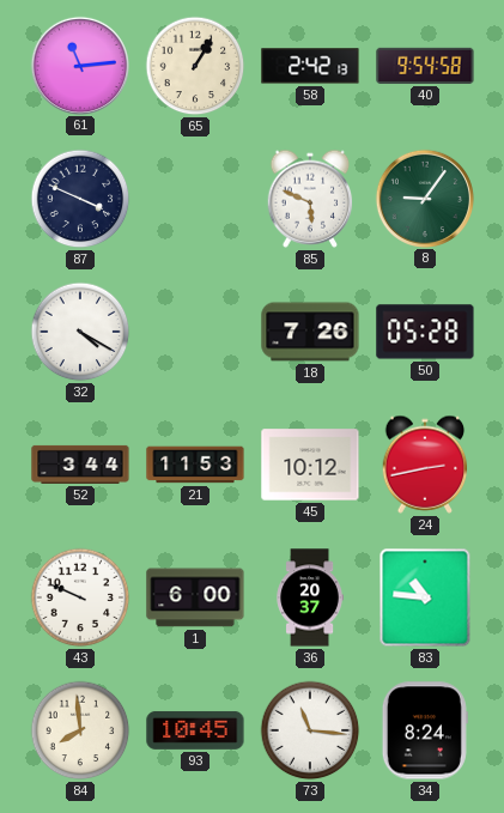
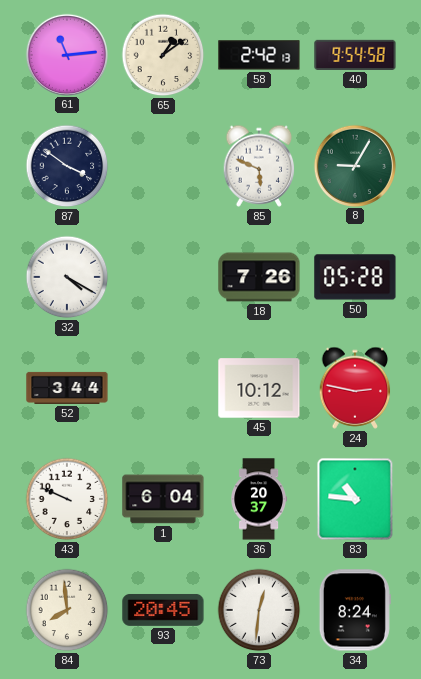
65: 1:05 -> 1:09
87: 3:49 -> 3:51
8: 9:06 -> 9:05
21: 11:53 -> none
24: 2:43 -> 2:47
1: 6:00 -> 6:04
93: 10:45 -> 20:45
73: 11:16 -> 12:31
